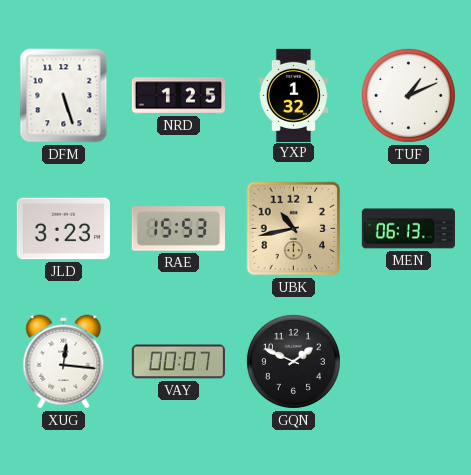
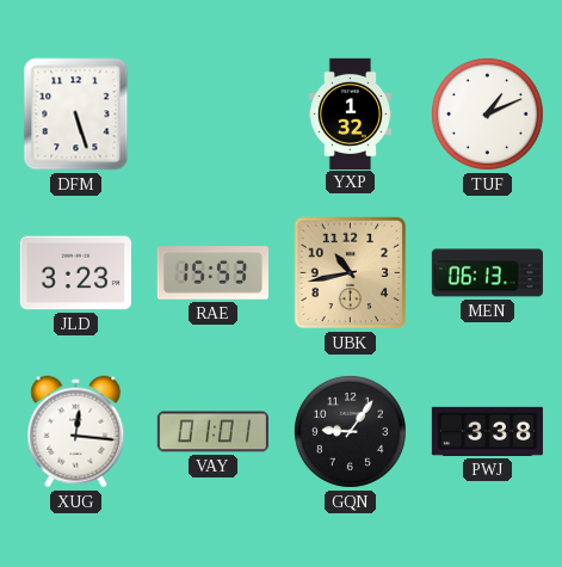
NRD: 1:25 -> none
VAY: 00:07 -> 01:01
GQN: 1:49 -> 9:06
PWJ: none -> 3:38
